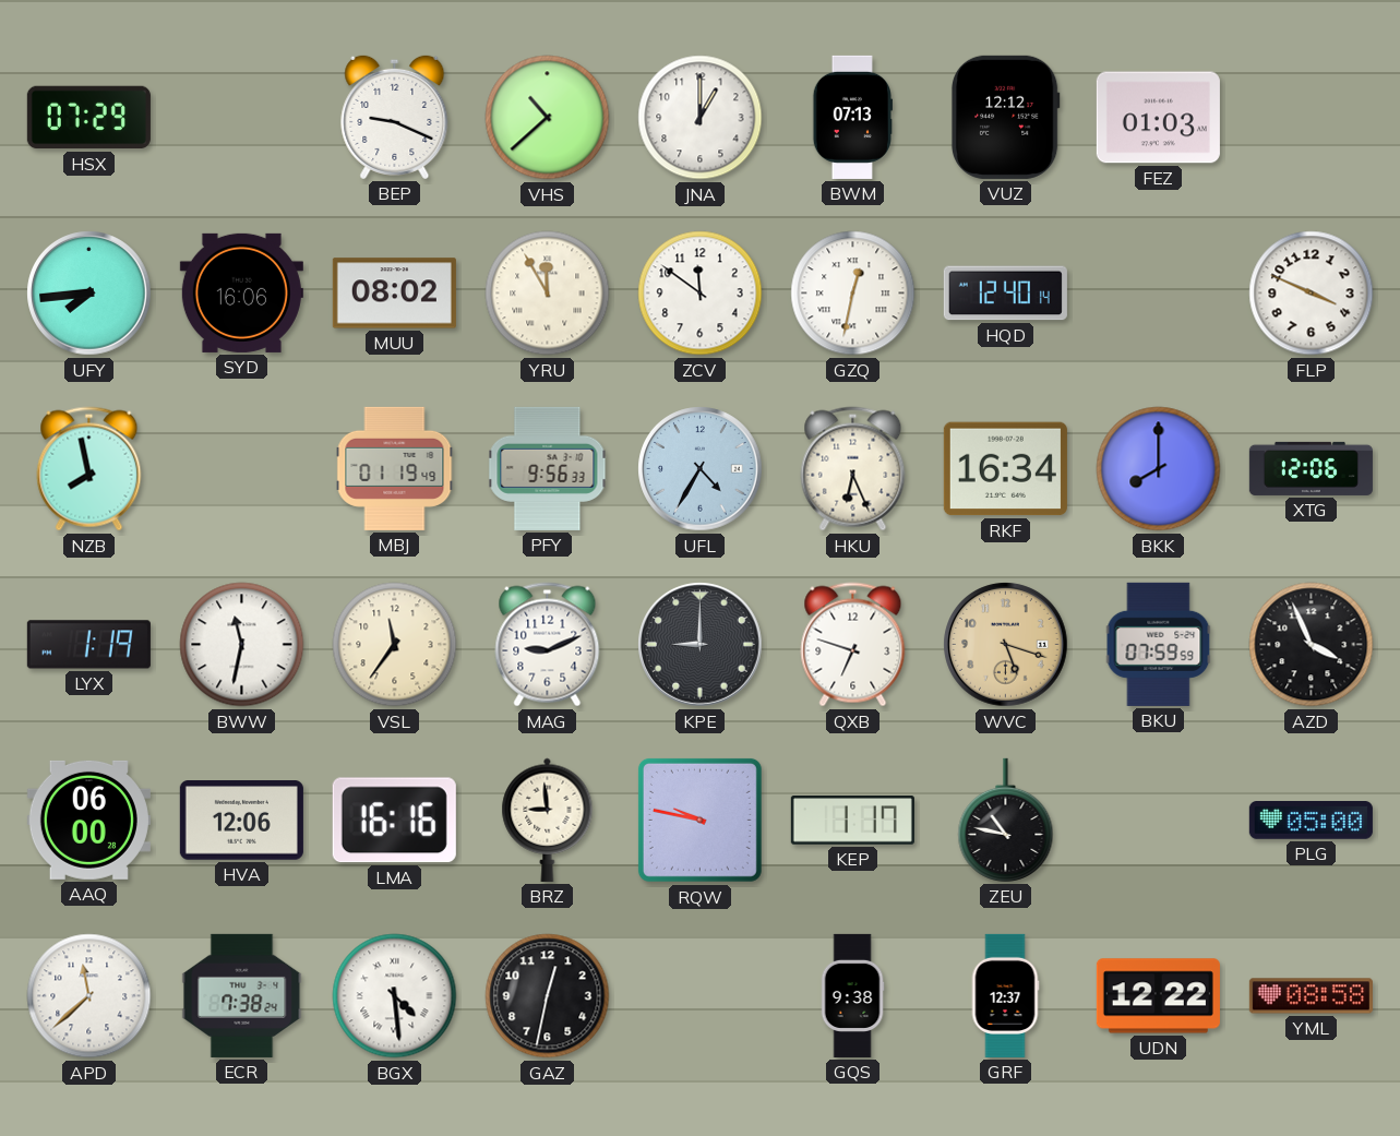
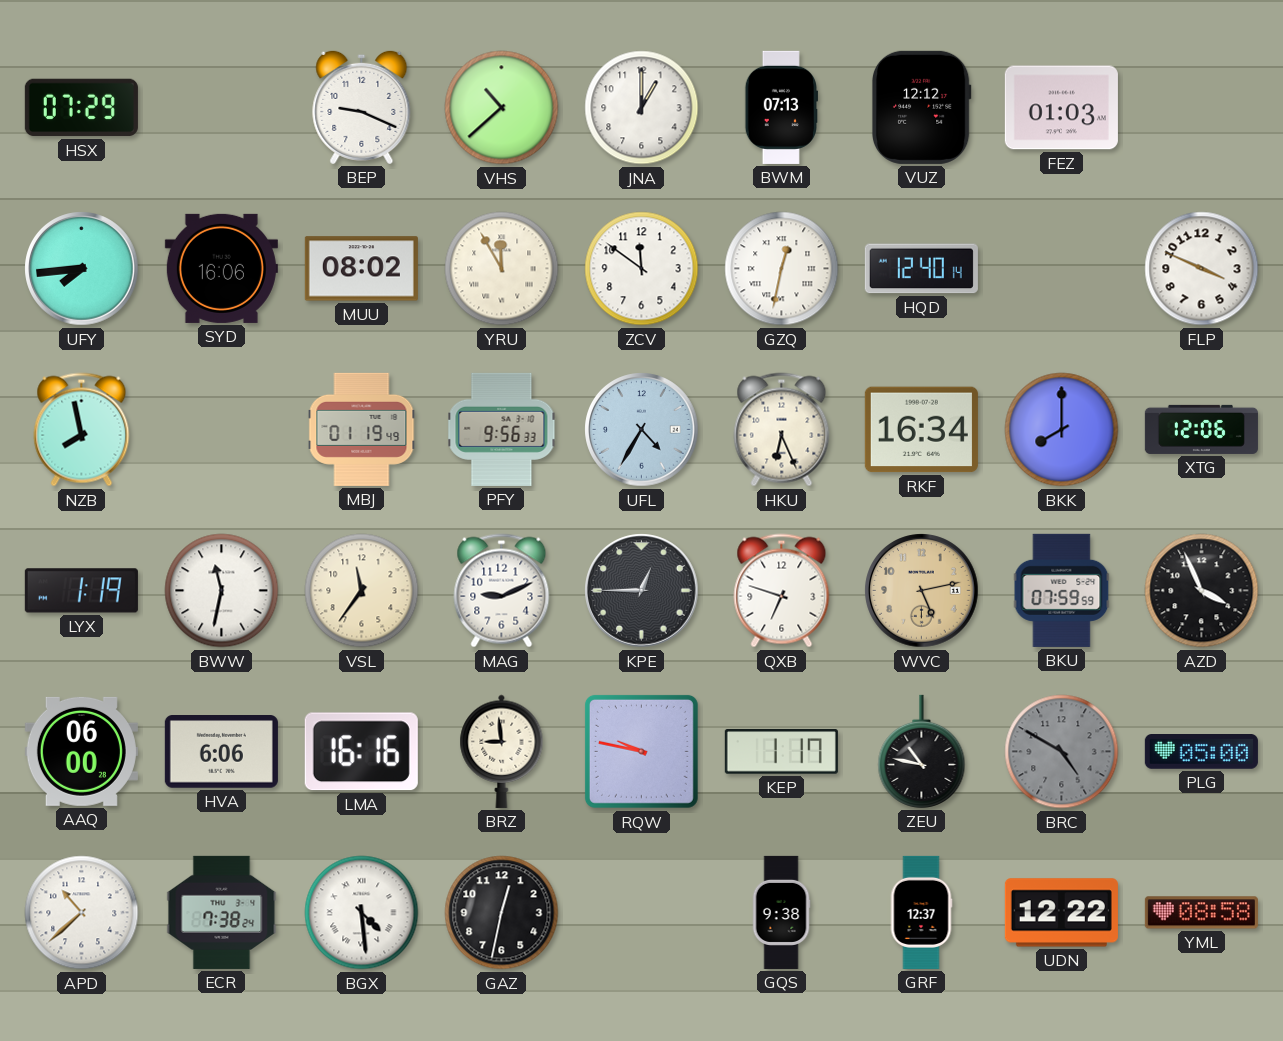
KPE: 9:00 -> 12:45
WVC: 5:18 -> 5:13
HVA: 12:06 -> 6:06
BRC: none -> 4:50
APD: 11:38 -> 10:38
